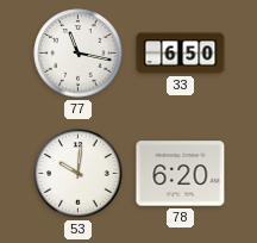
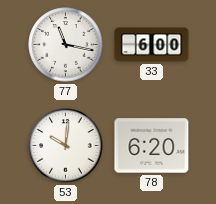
33: 6:50 -> 6:00
